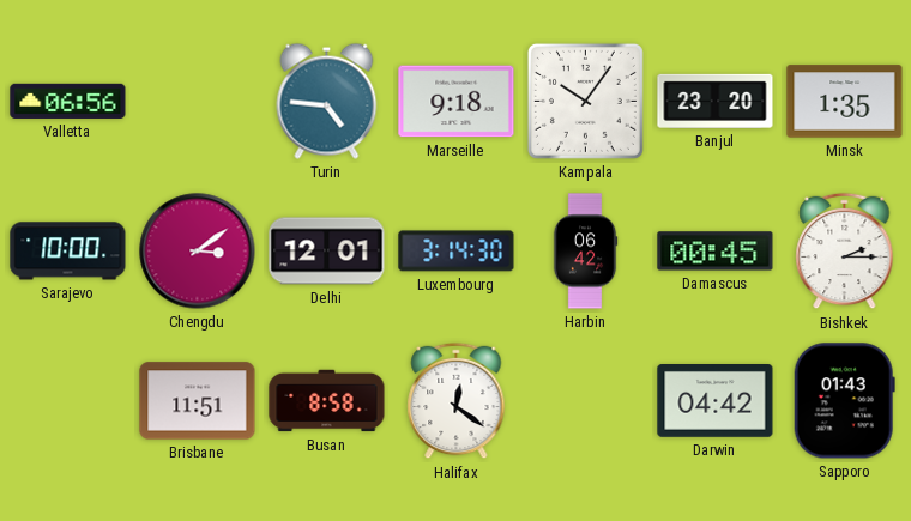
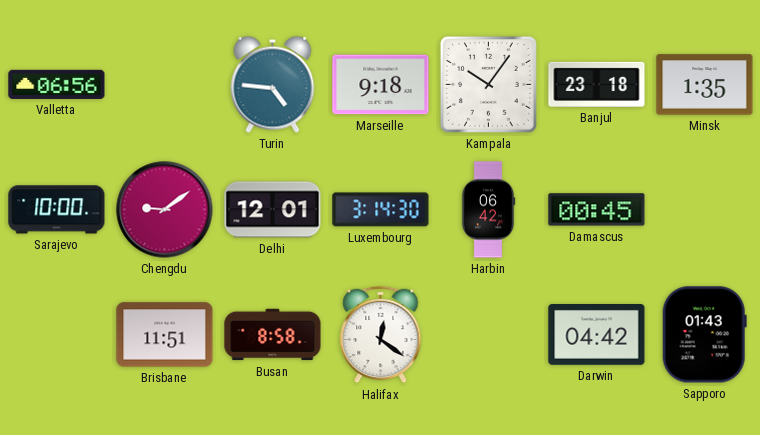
Banjul: 23:20 -> 23:18
Chengdu: 3:09 -> 9:09
Bishkek: 2:15 -> none
